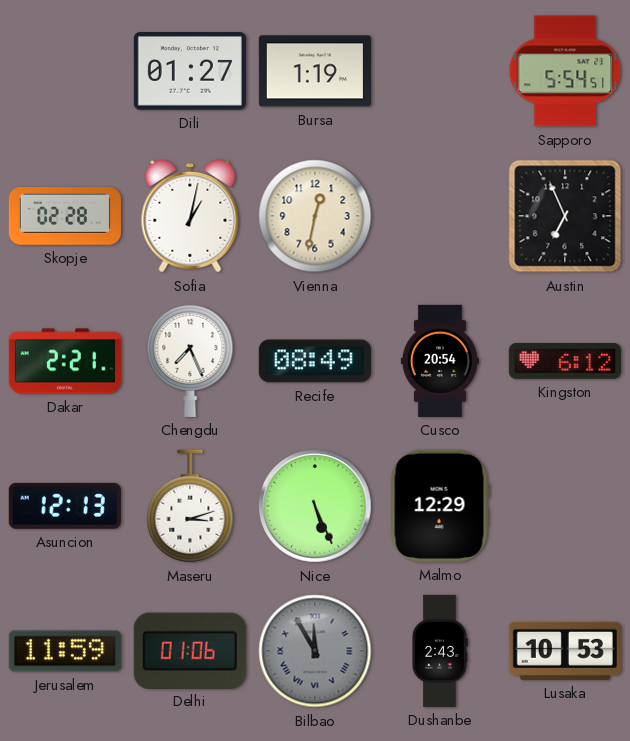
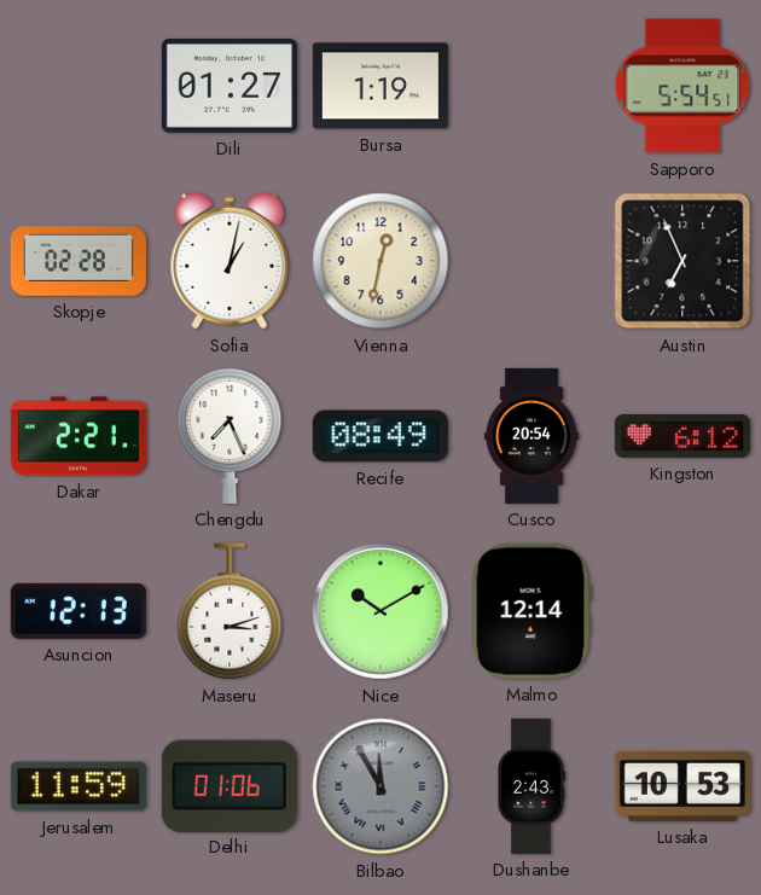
Nice: 5:26 -> 10:10
Malmo: 12:29 -> 12:14
